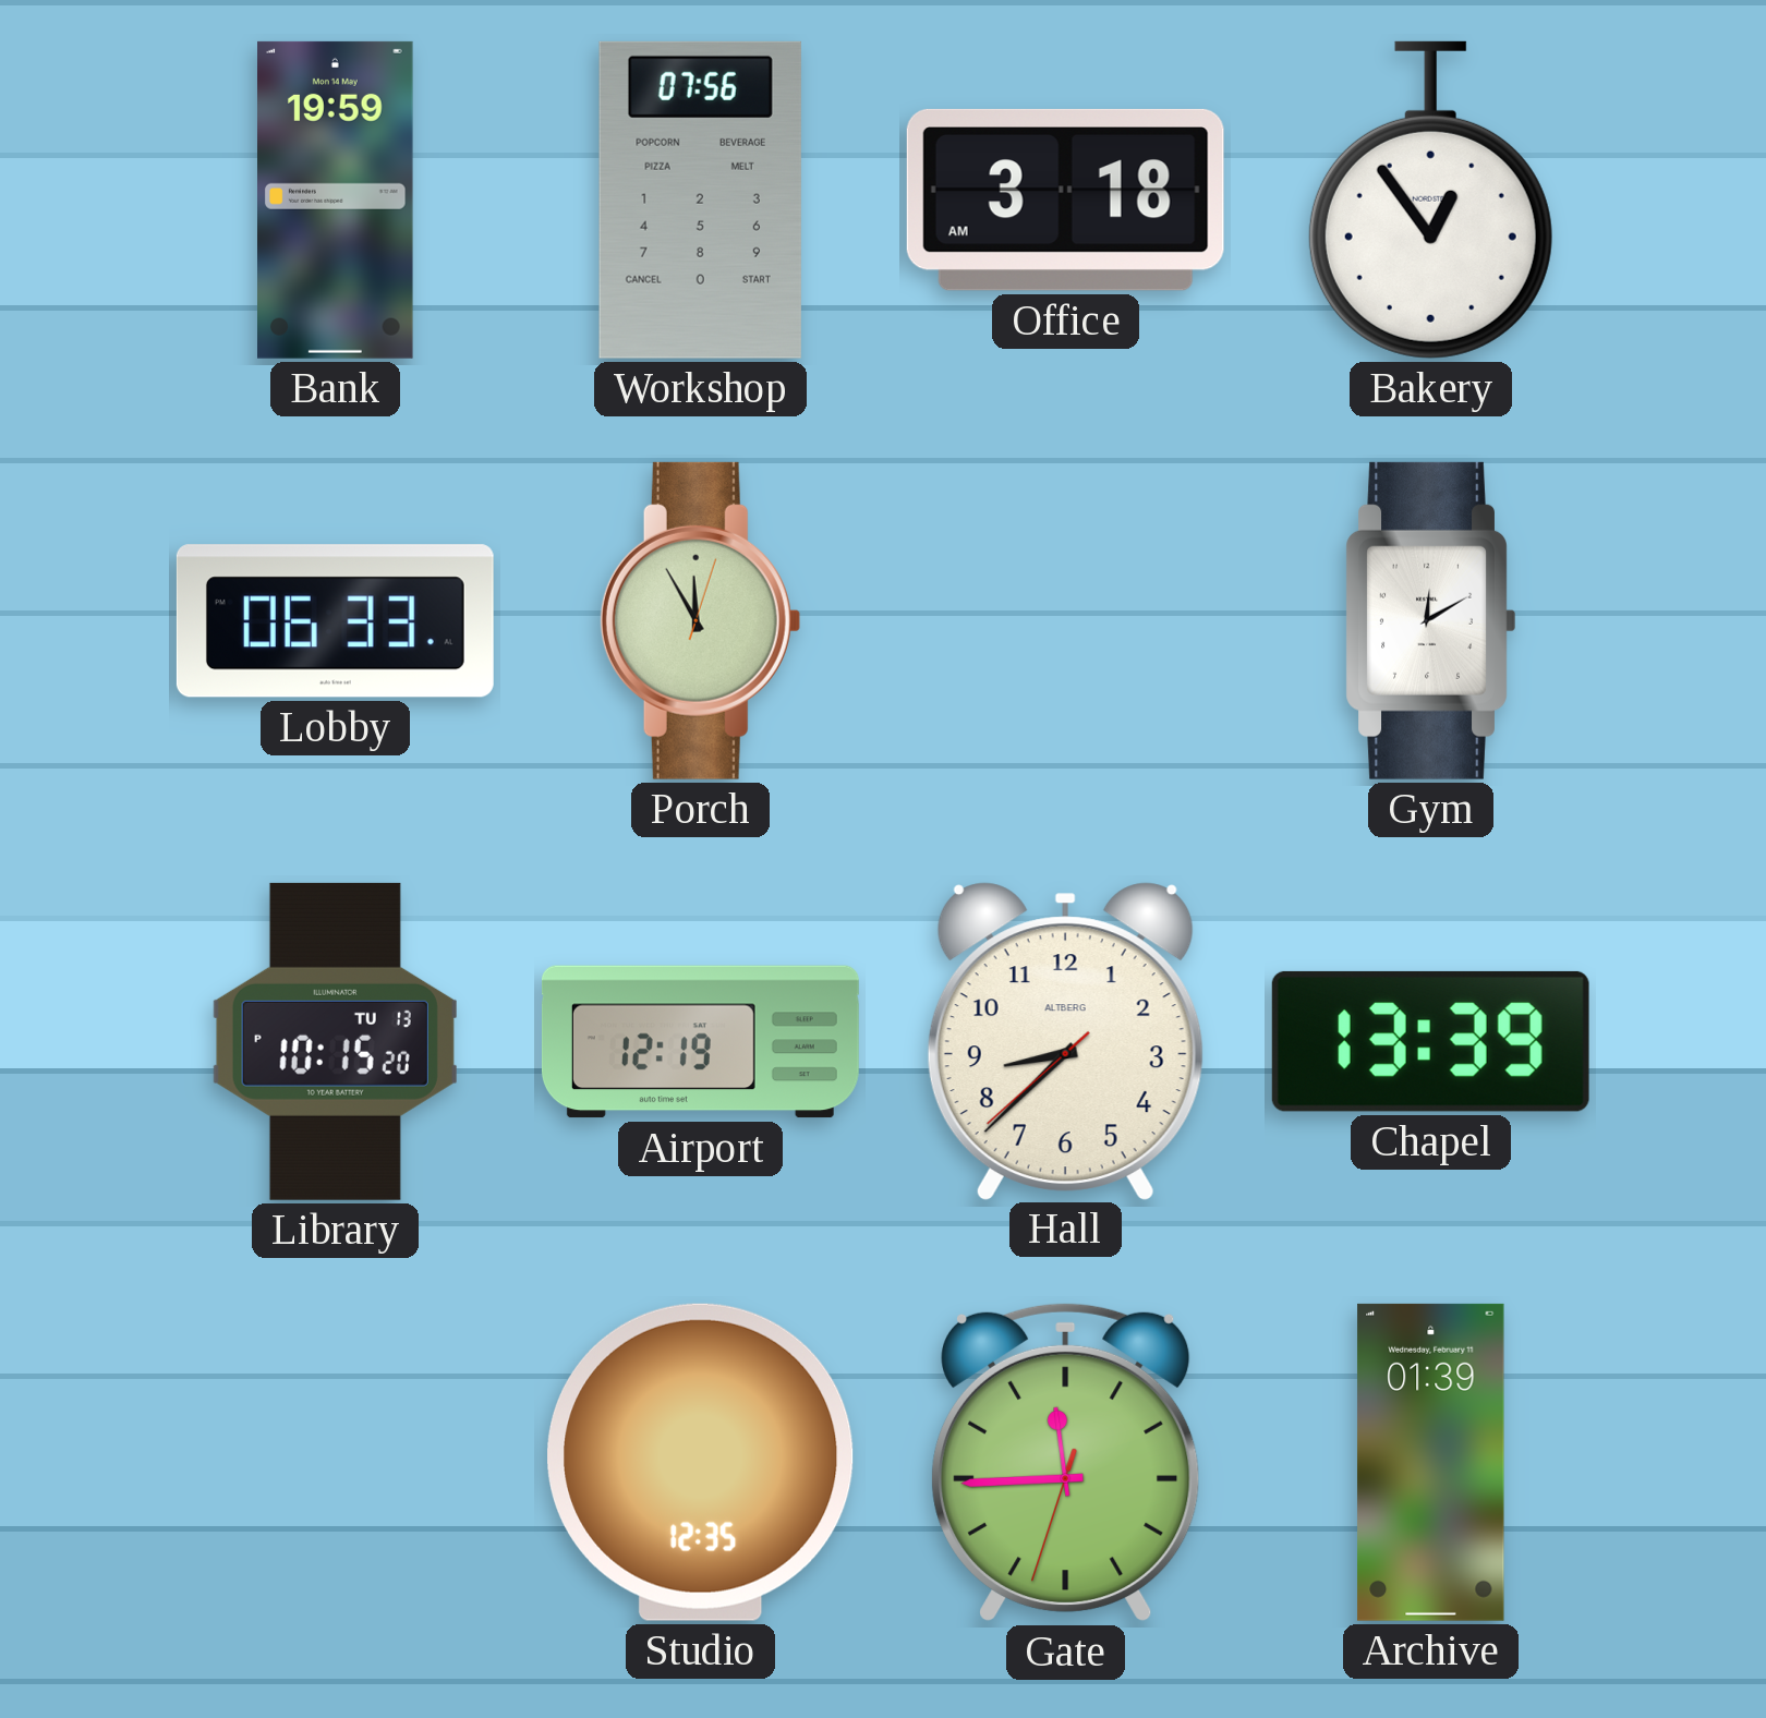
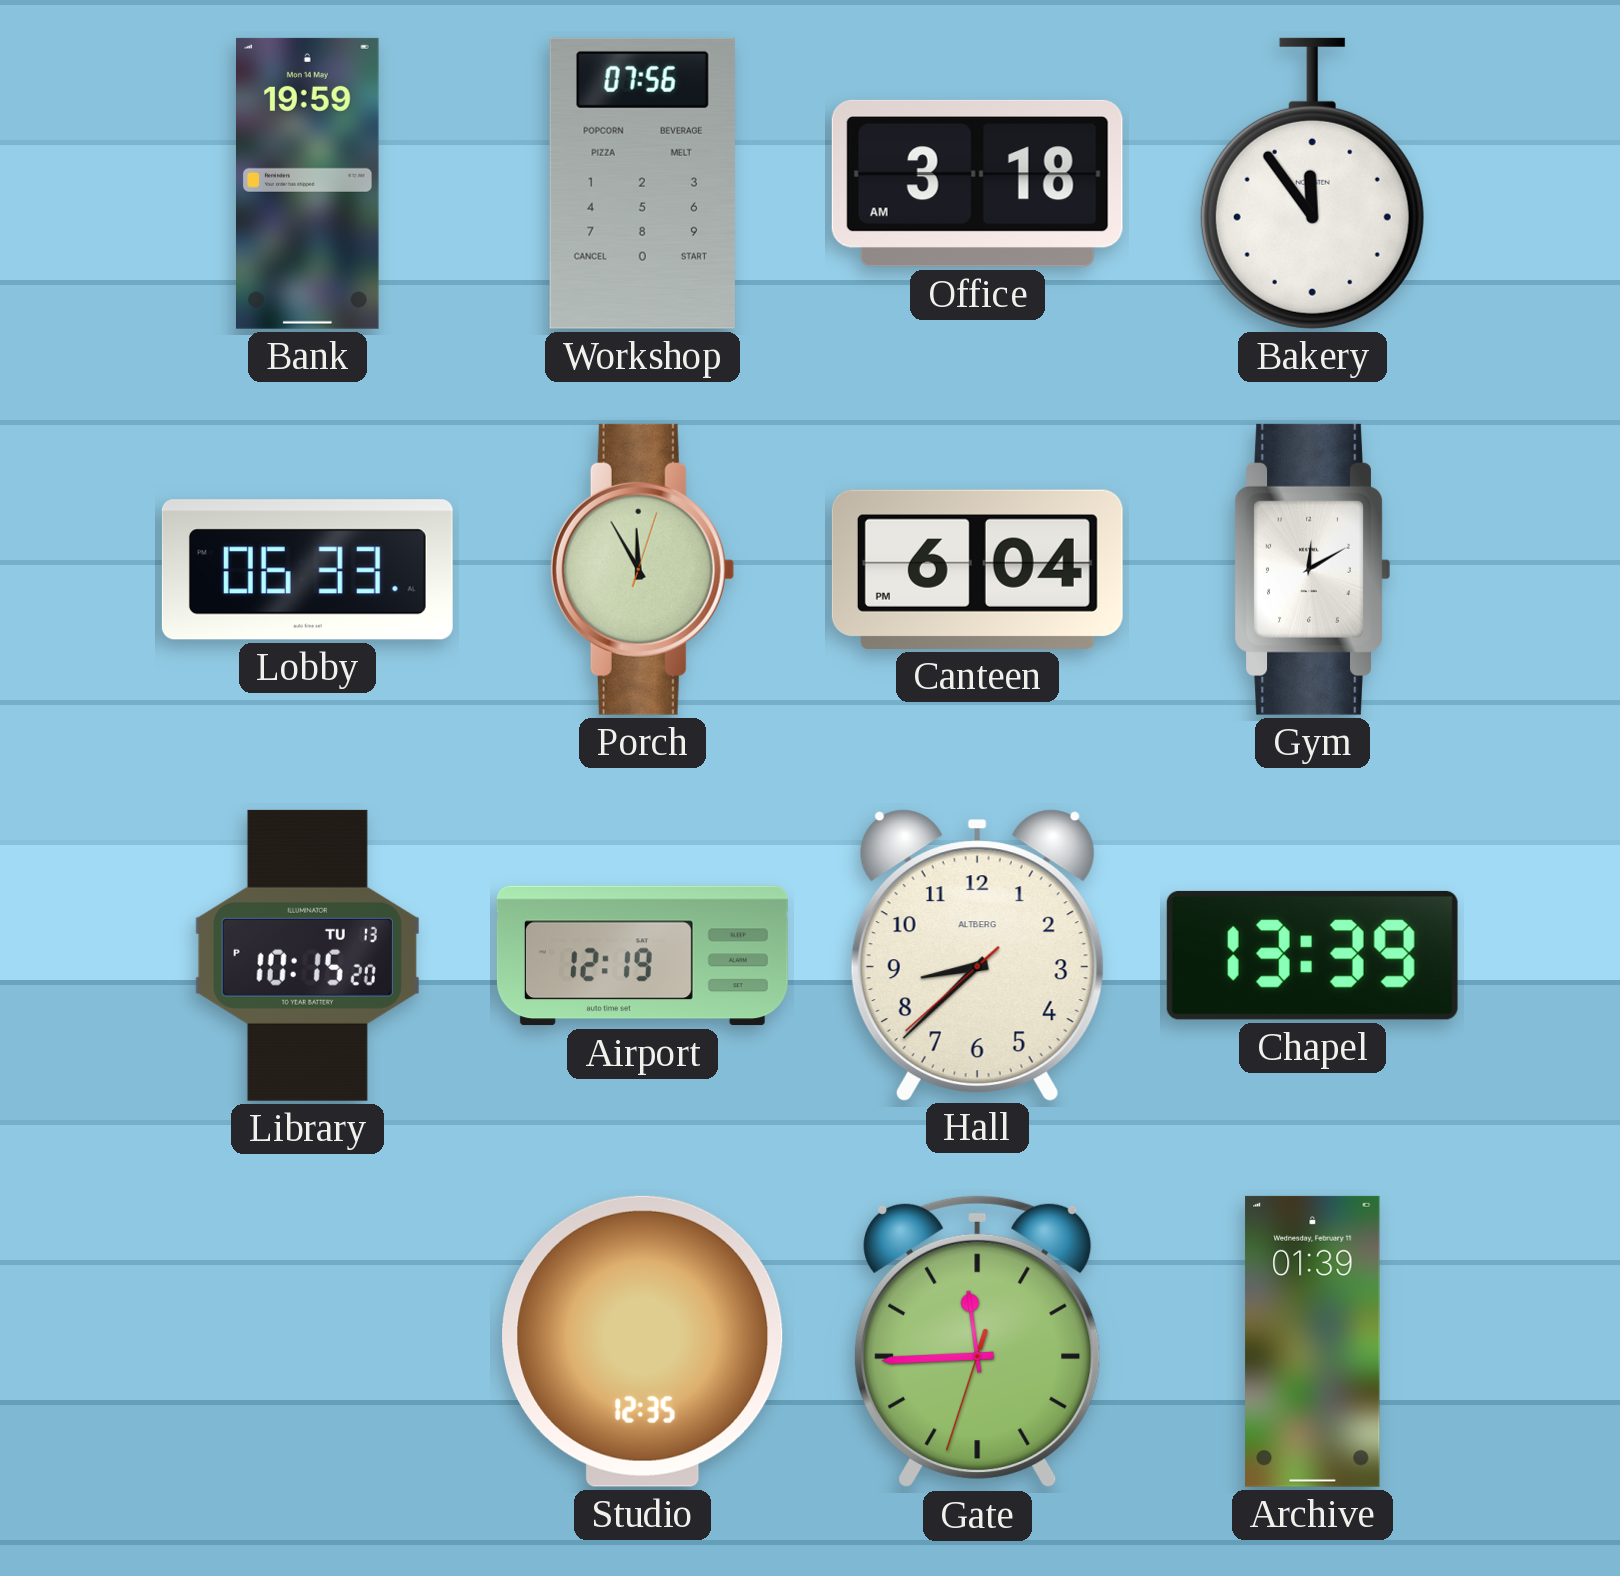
Bakery: 12:54 -> 11:54
Canteen: none -> 6:04
